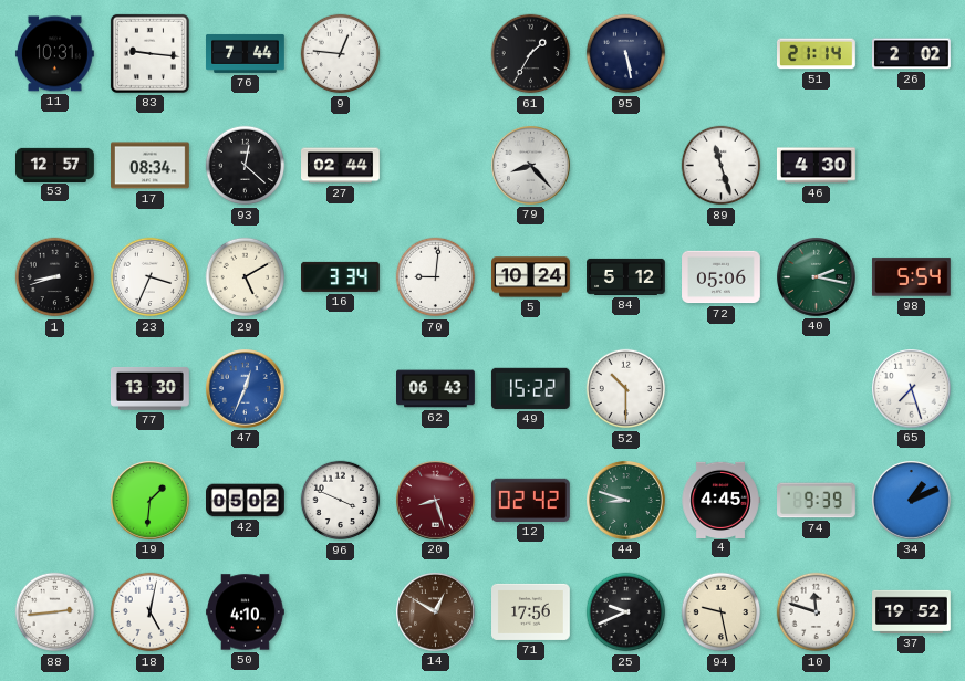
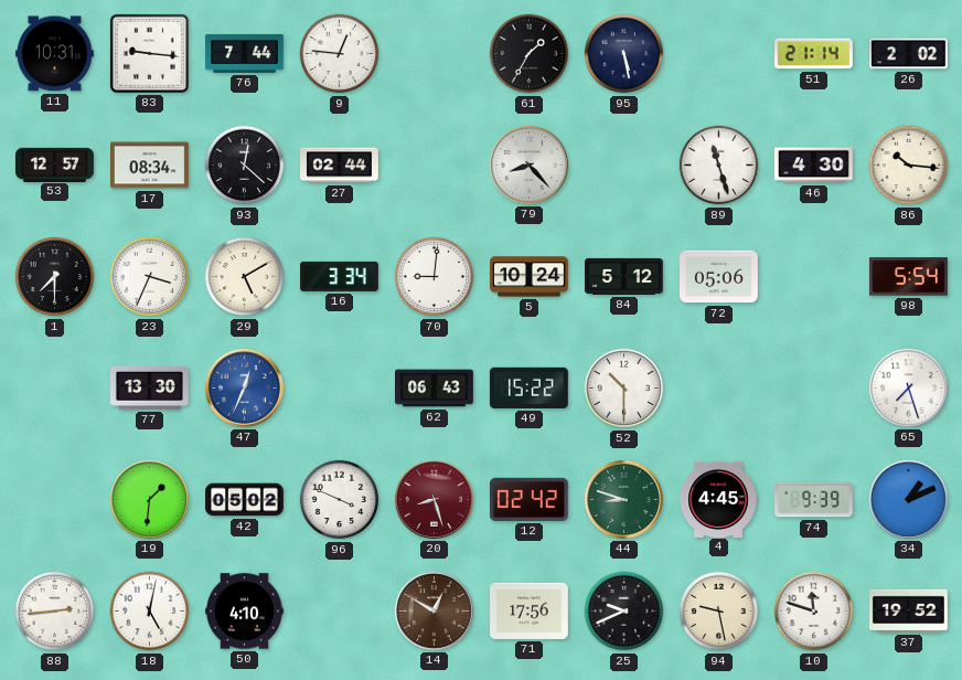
86: none -> 10:16
1: 8:42 -> 7:30
40: 2:17 -> none
